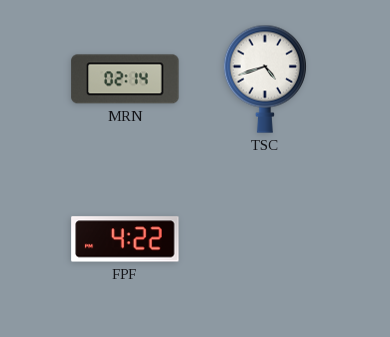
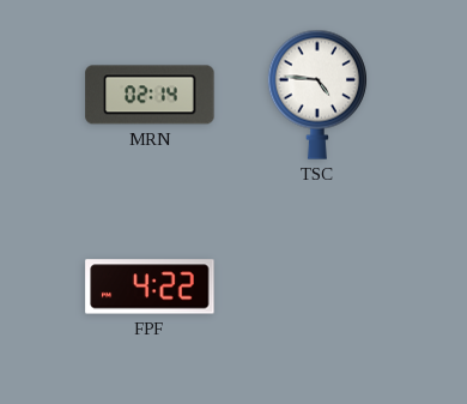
TSC: 4:42 -> 4:46
